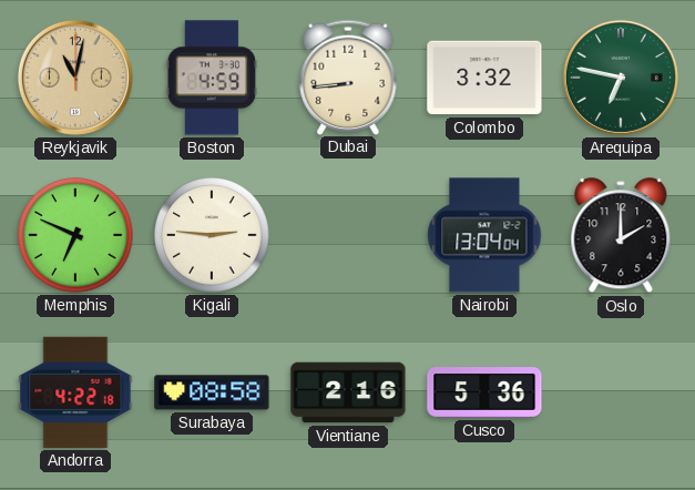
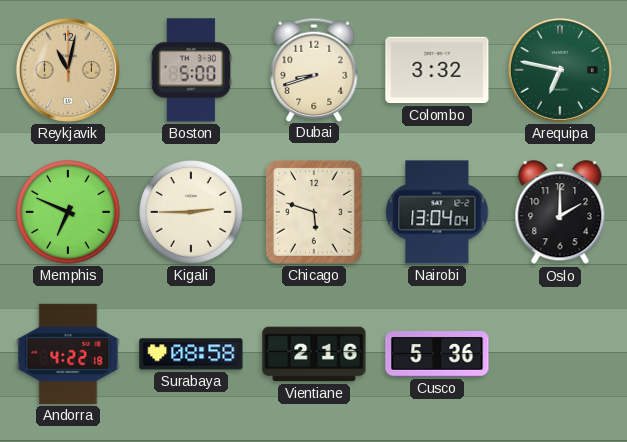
Boston: 4:59 -> 5:00
Dubai: 8:44 -> 8:42
Kigali: 2:46 -> 2:45
Chicago: none -> 5:48
